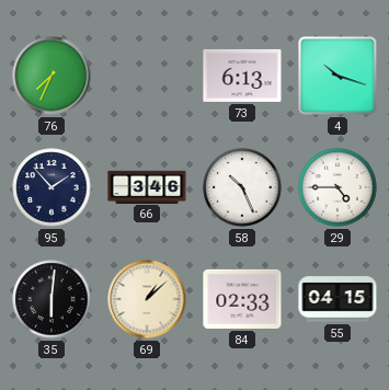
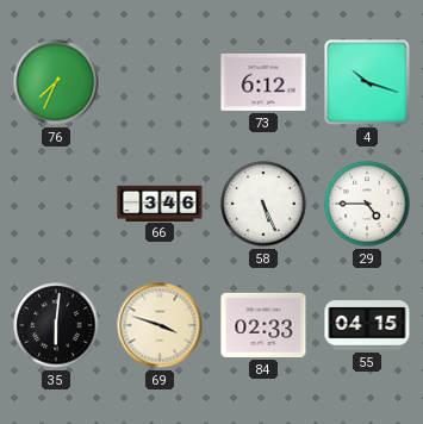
73: 6:13 -> 6:12
95: 1:53 -> none
58: 10:26 -> 5:26
69: 1:08 -> 3:48
